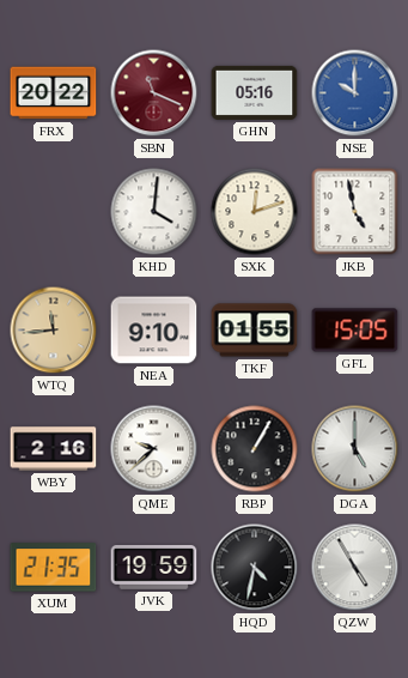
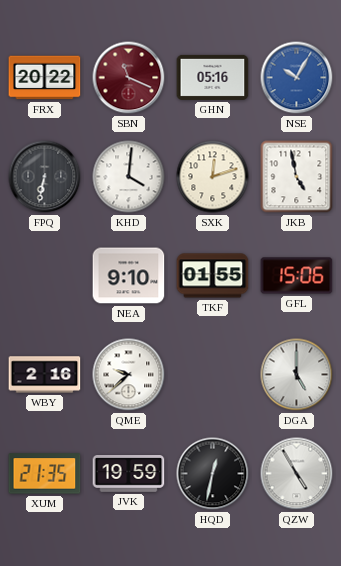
NSE: 10:00 -> 10:05
FPQ: none -> 6:32
WTQ: 11:44 -> none
GFL: 15:05 -> 15:06
RBP: 1:05 -> none
HQD: 4:32 -> 12:32
